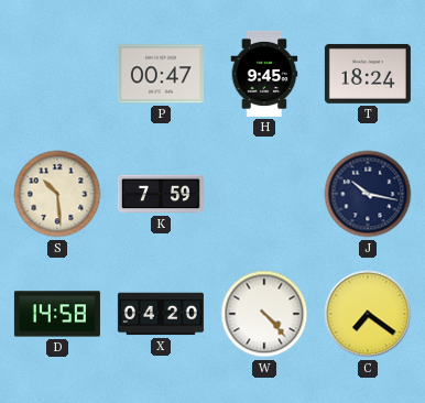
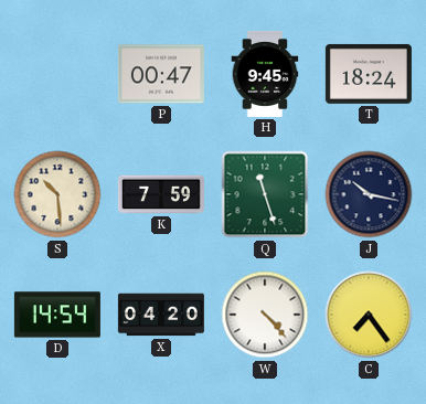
Q: none -> 11:27
D: 14:58 -> 14:54
C: 7:21 -> 7:24
